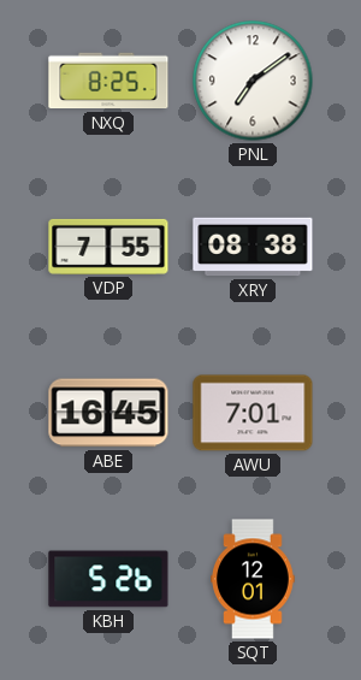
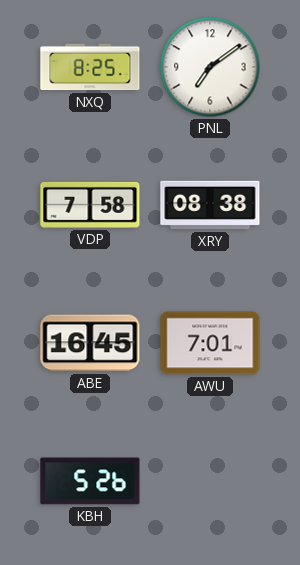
VDP: 7:55 -> 7:58
SQT: 12:01 -> none
